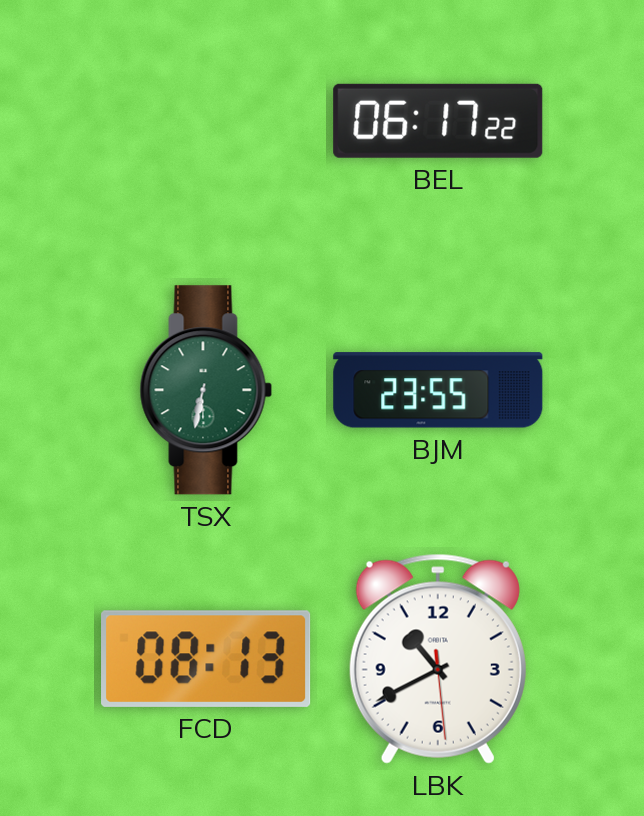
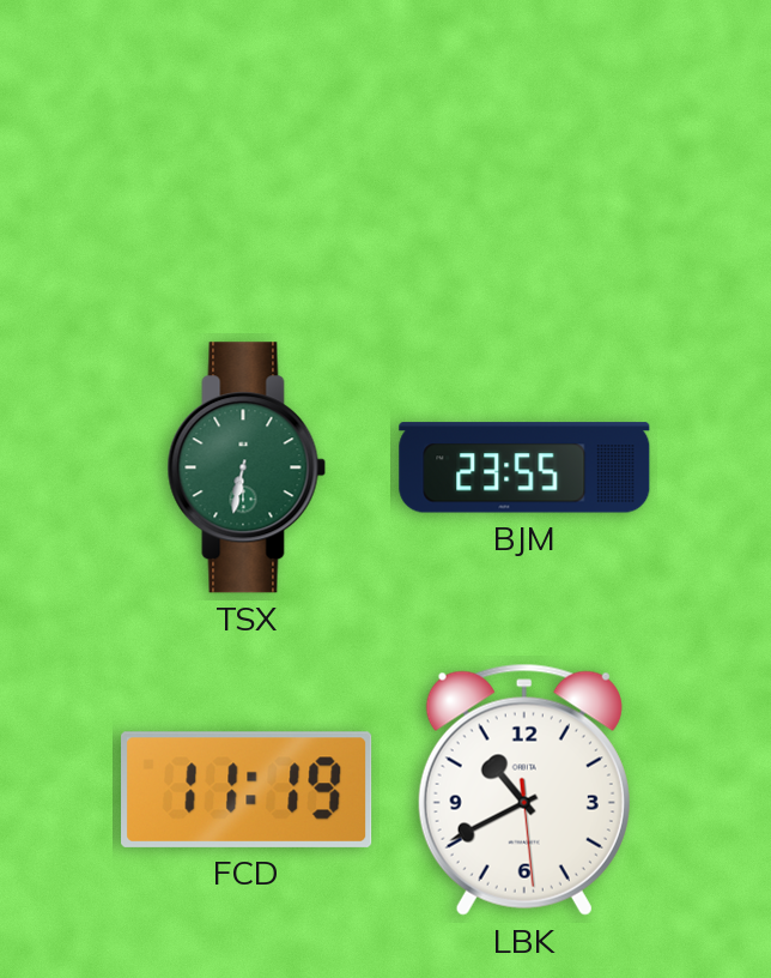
BEL: 06:17 -> none
FCD: 08:13 -> 11:19
